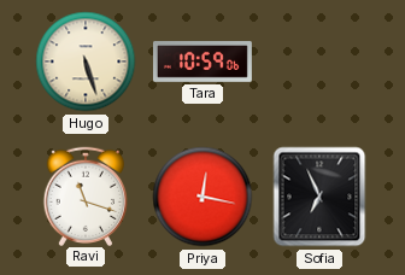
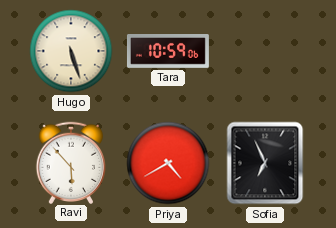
Ravi: 11:18 -> 5:53
Priya: 12:17 -> 4:40
